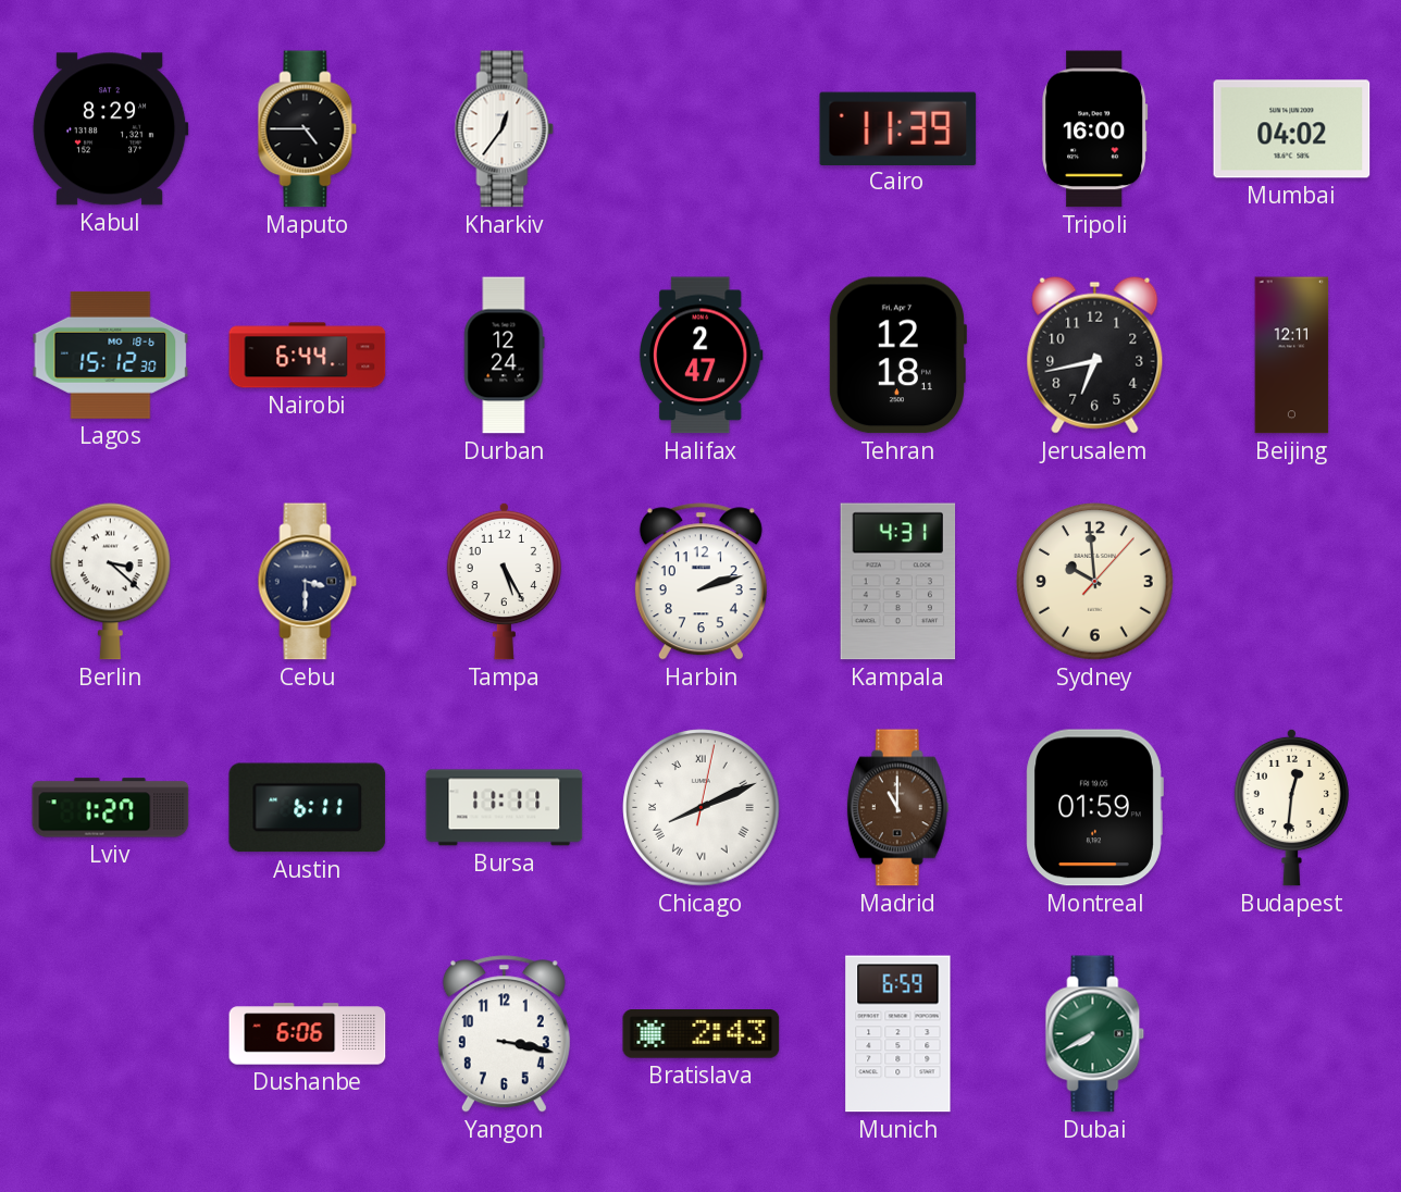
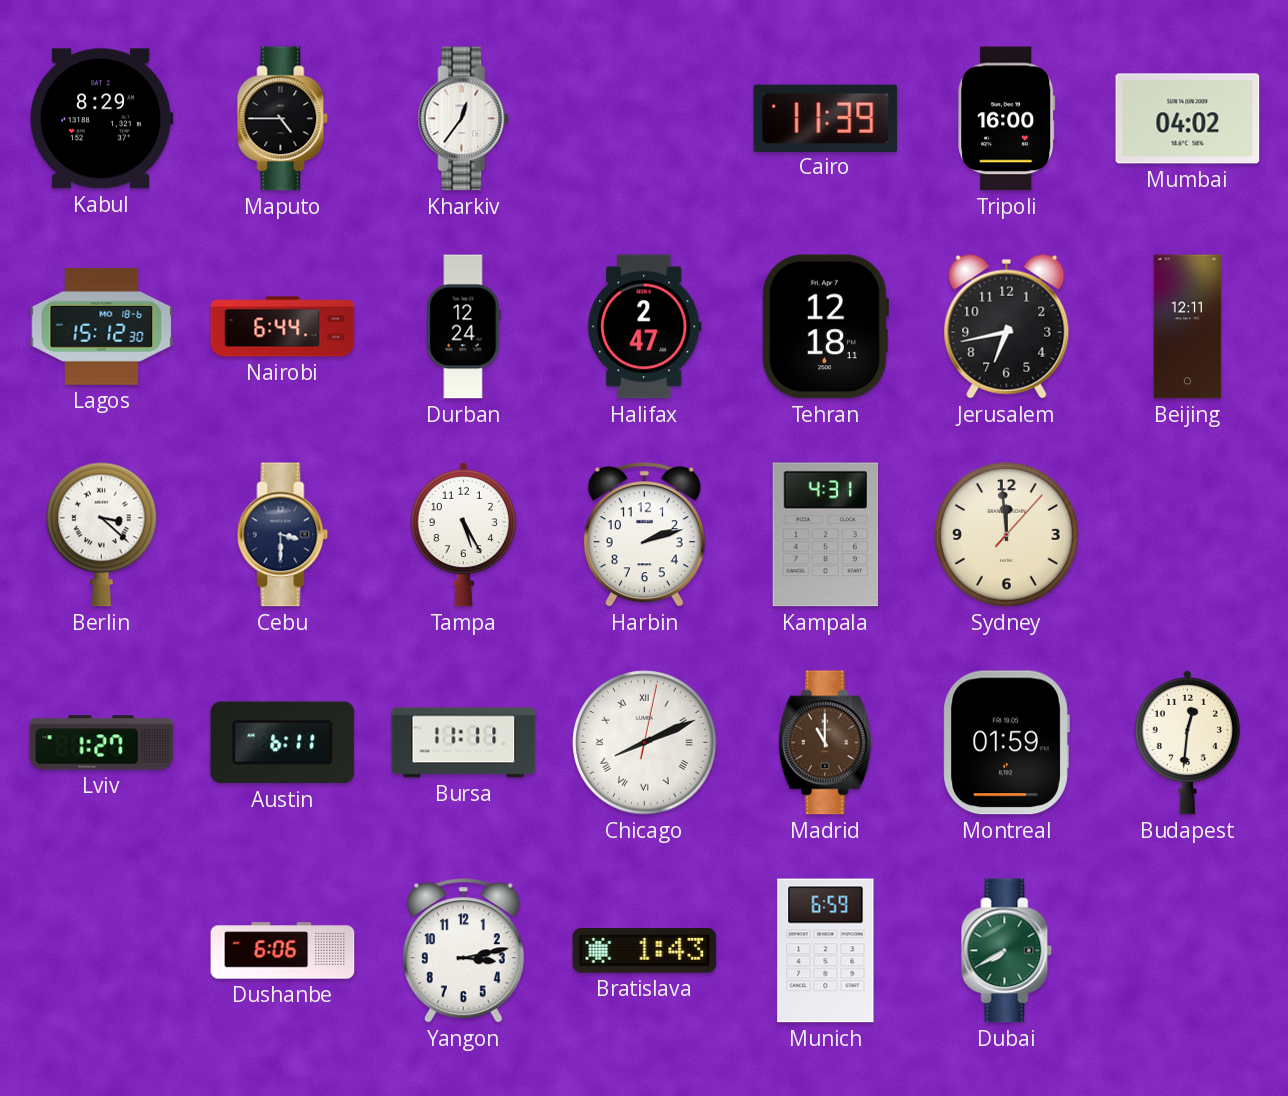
Sydney: 9:59 -> 11:59
Yangon: 3:17 -> 3:13
Bratislava: 2:43 -> 1:43
